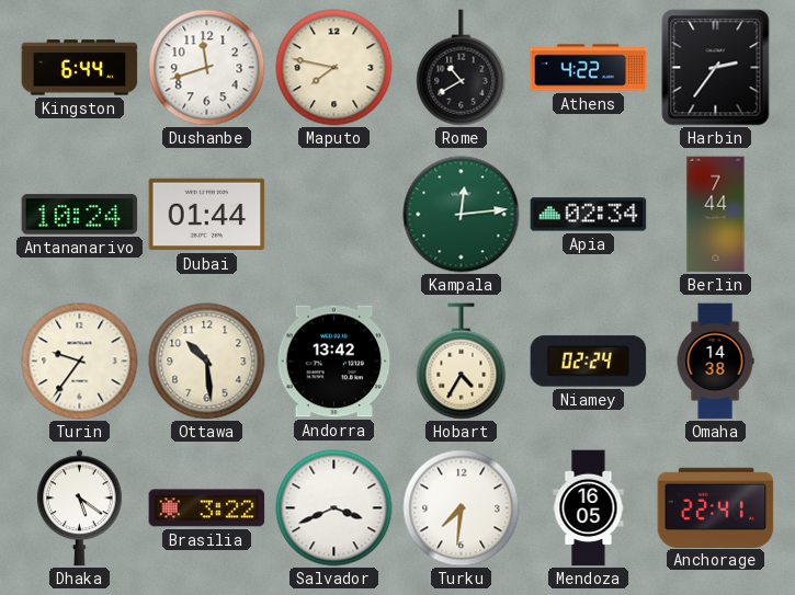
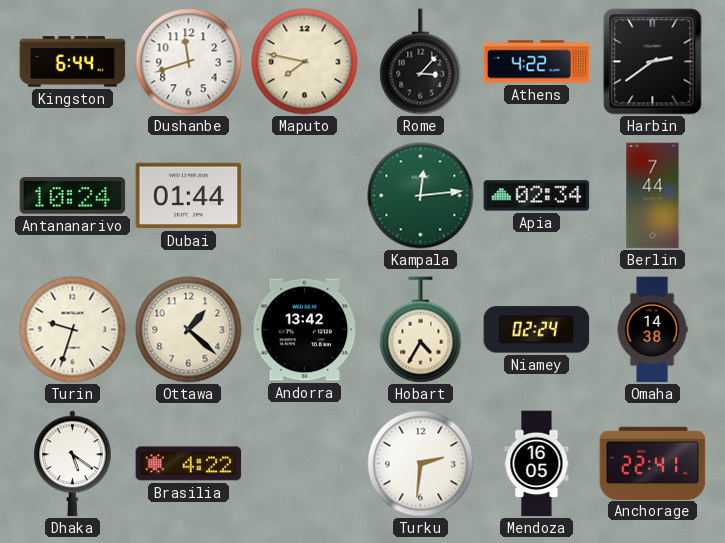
Rome: 10:40 -> 3:07
Harbin: 2:36 -> 2:39
Turin: 9:36 -> 9:33
Ottawa: 10:29 -> 1:22
Brasilia: 3:22 -> 4:22
Salvador: 3:41 -> none
Turku: 7:31 -> 2:31
